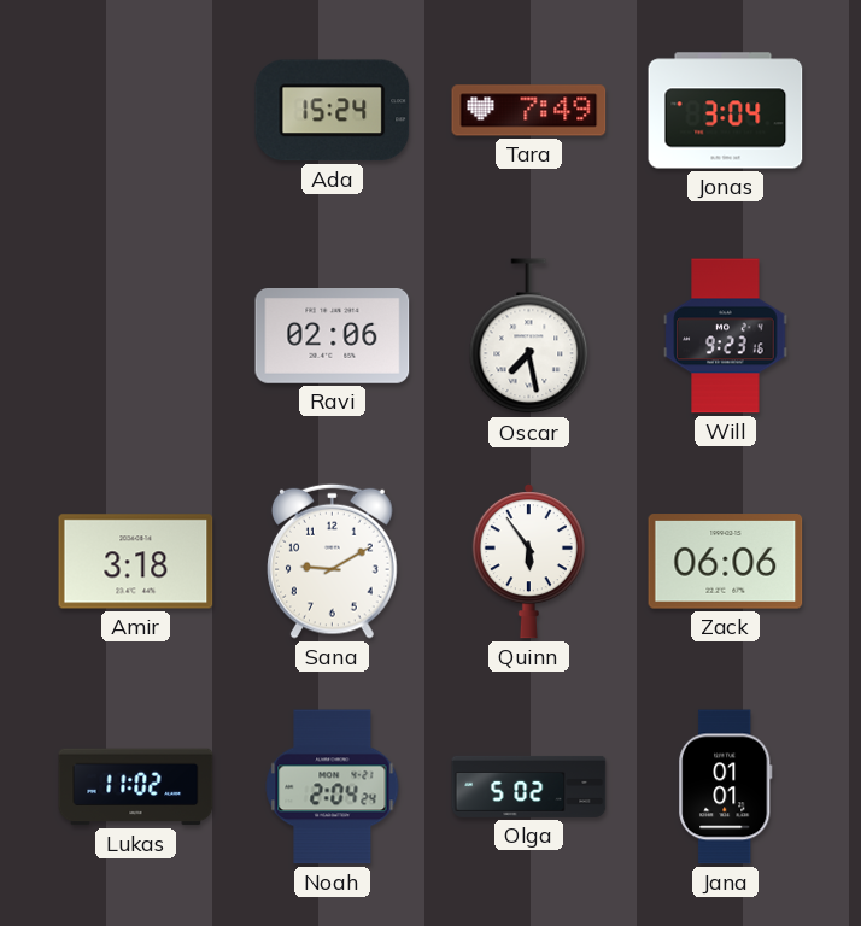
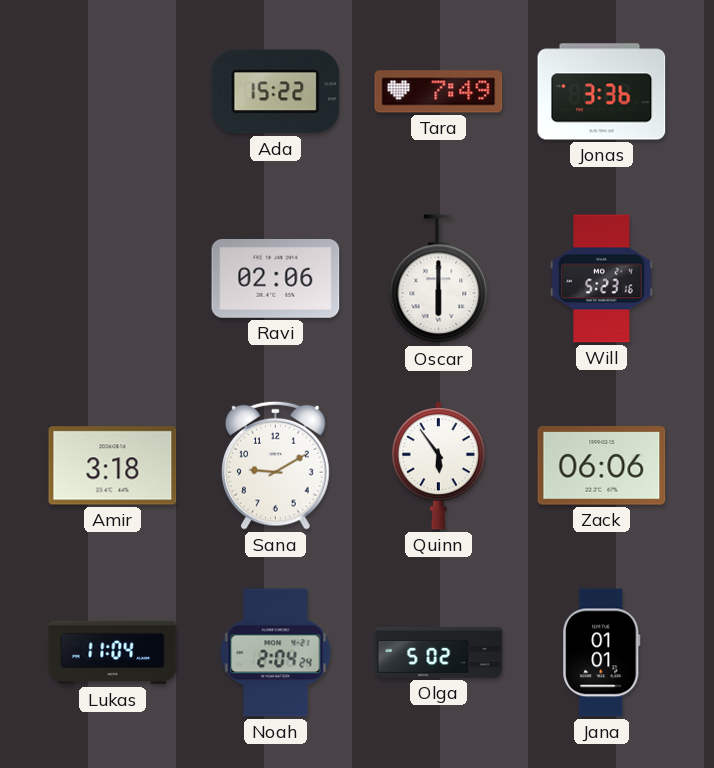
Ada: 15:24 -> 15:22
Jonas: 3:04 -> 3:36
Oscar: 7:28 -> 6:00
Will: 9:23 -> 5:23
Lukas: 11:02 -> 11:04
